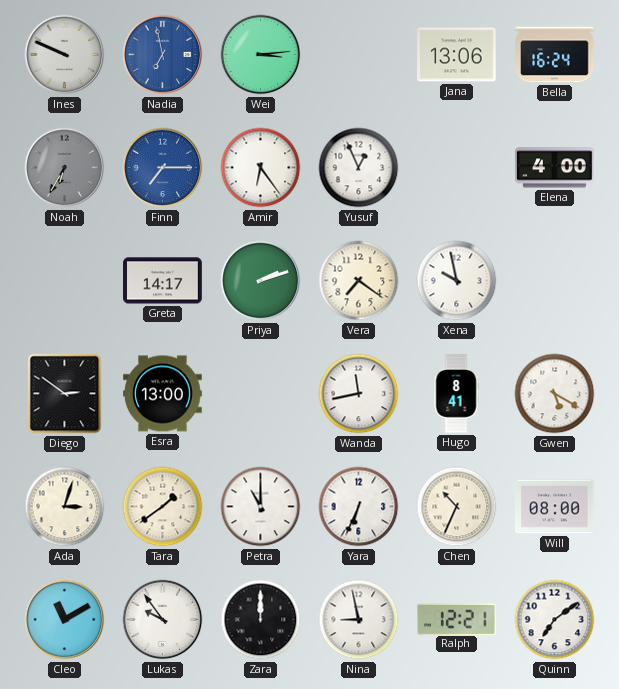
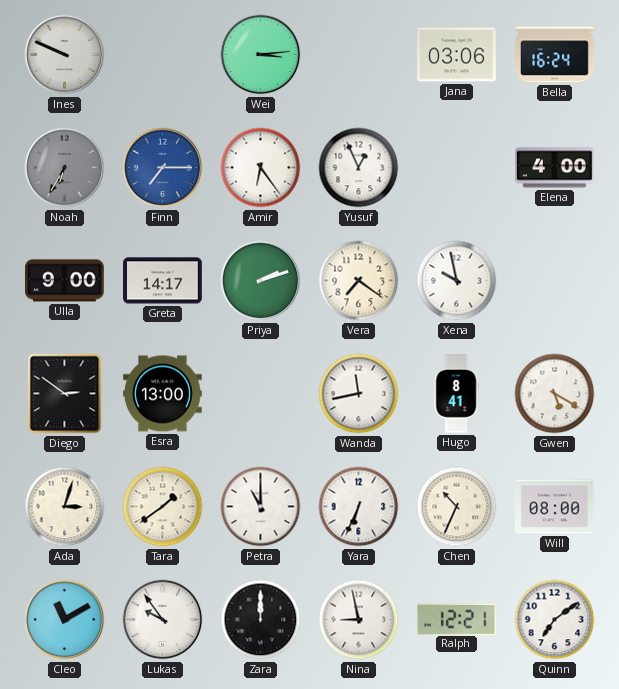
Nadia: 6:58 -> none
Jana: 13:06 -> 03:06
Ulla: none -> 9:00
